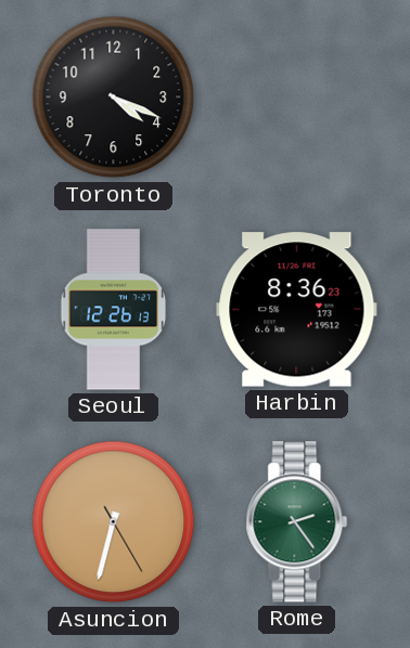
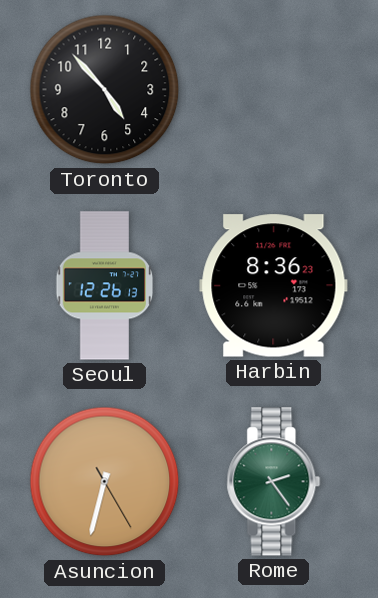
Toronto: 4:19 -> 4:53
